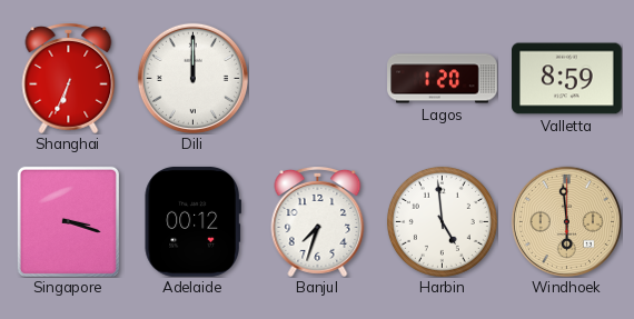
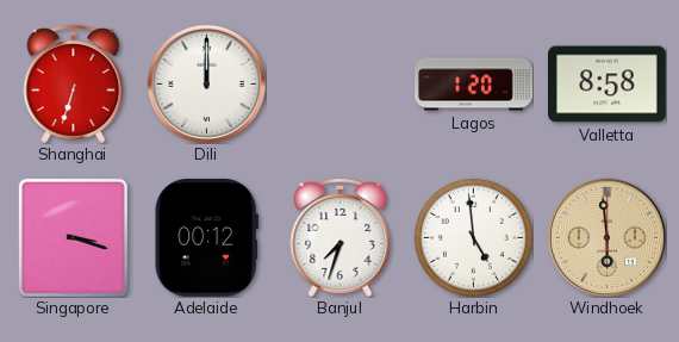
Shanghai: 6:34 -> 6:33
Valletta: 8:59 -> 8:58
